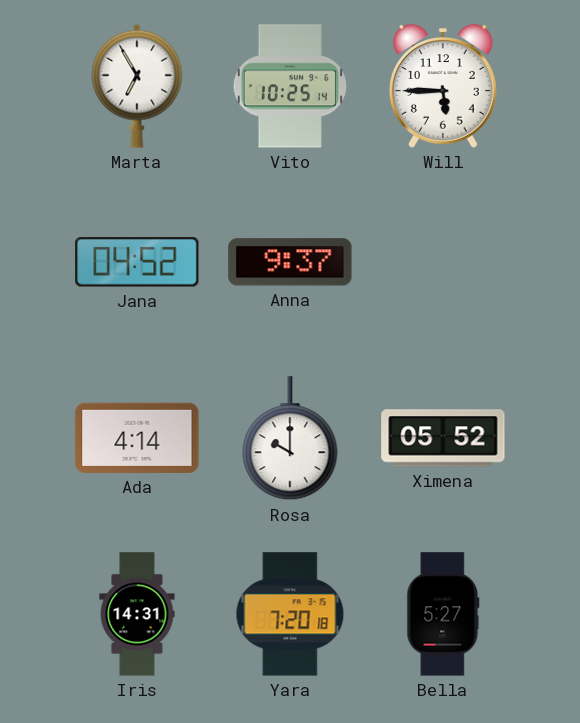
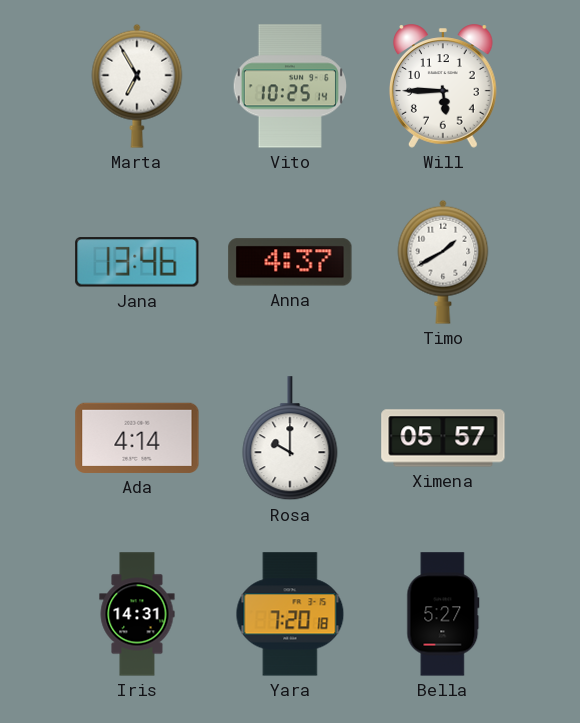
Jana: 04:52 -> 13:46
Anna: 9:37 -> 4:37
Timo: none -> 1:40
Ximena: 05:52 -> 05:57
